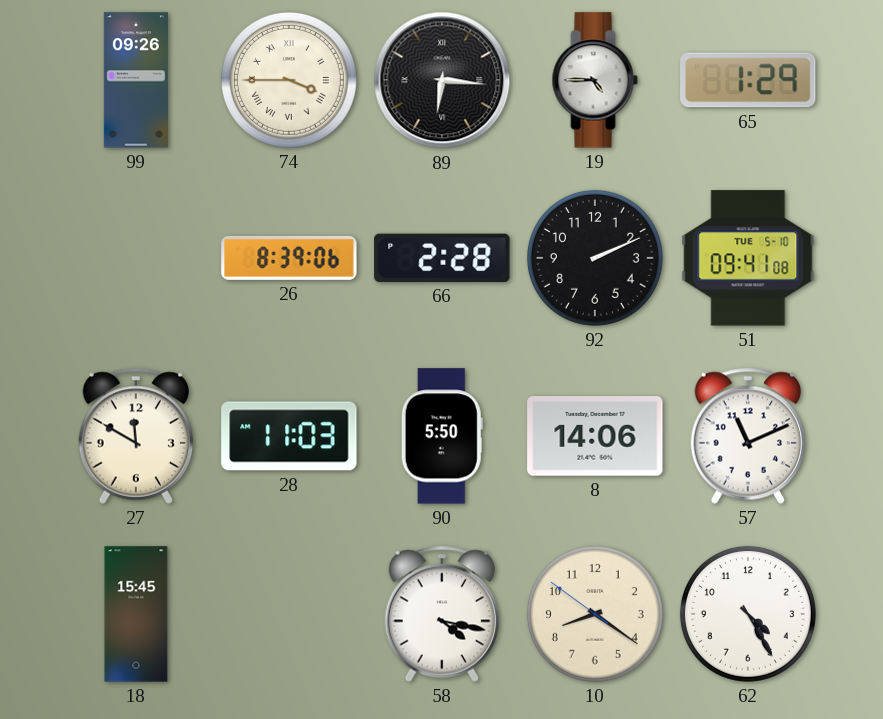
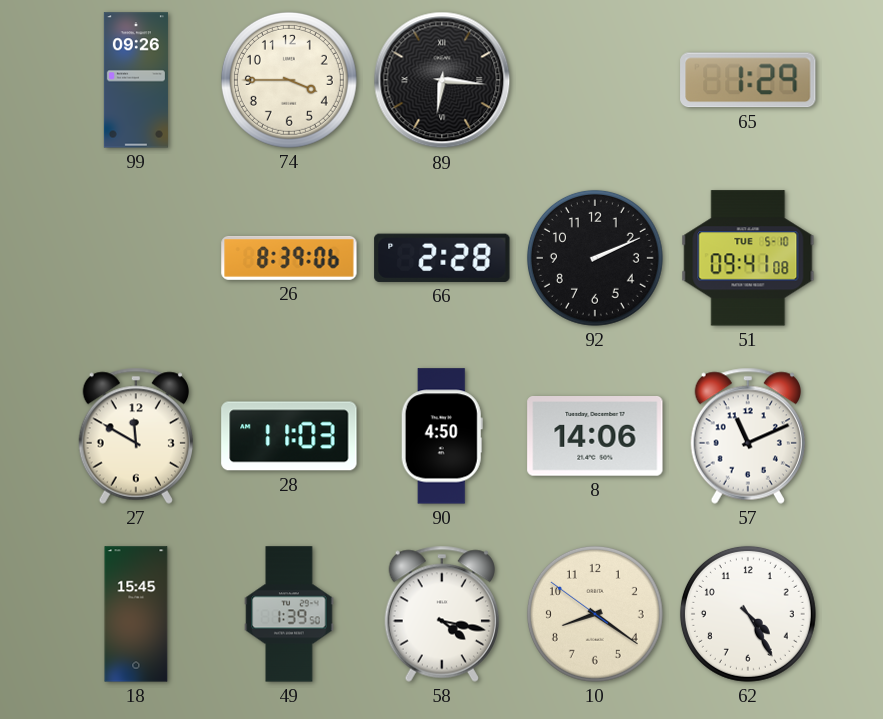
74 numerals: Roman -> Arabic
19: 4:45 -> none
90: 5:50 -> 4:50
49: none -> 1:39
